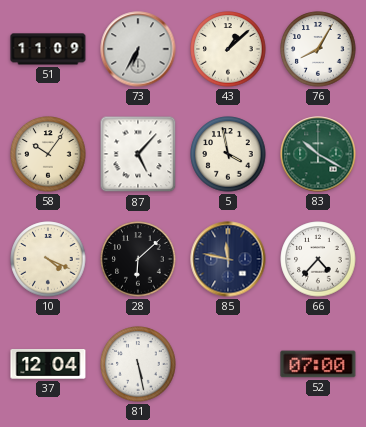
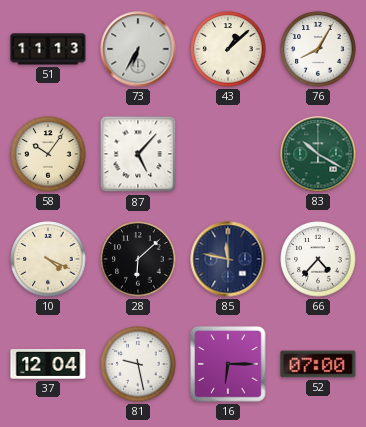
51: 11:09 -> 11:13
5: 3:58 -> none
81: 5:28 -> 9:28
16: none -> 6:15
